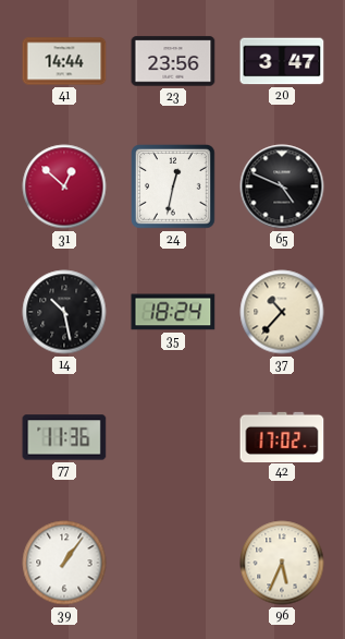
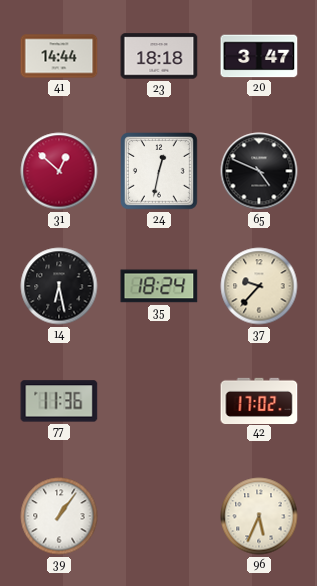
23: 23:56 -> 18:18
14: 10:28 -> 6:28
37: 10:37 -> 9:37
